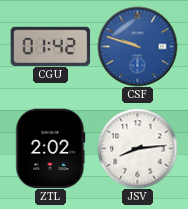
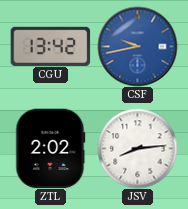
CGU: 01:42 -> 13:42
CSF: 9:48 -> 9:43
